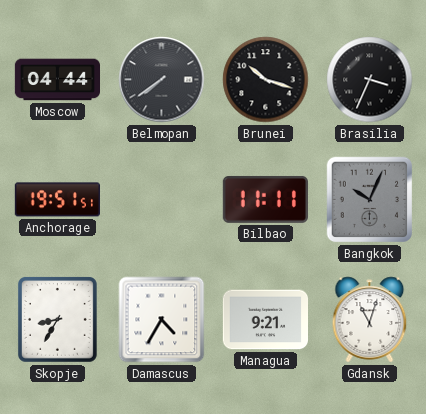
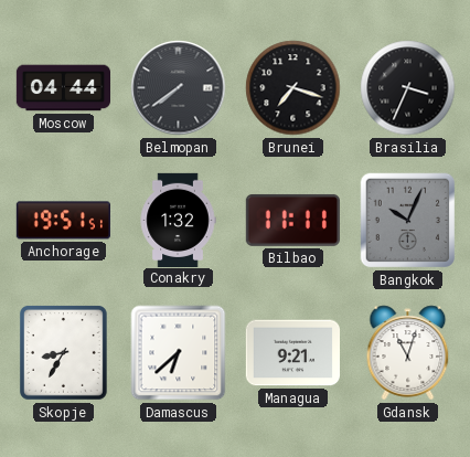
Brunei: 10:18 -> 7:18
Conakry: none -> 1:32
Damascus: 4:35 -> 6:38
